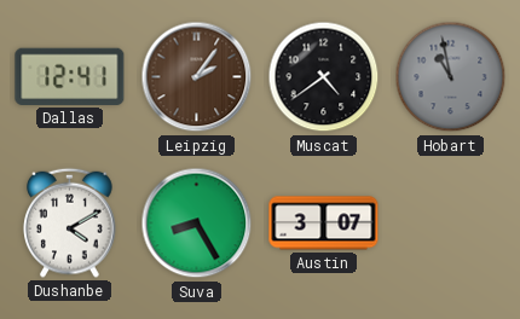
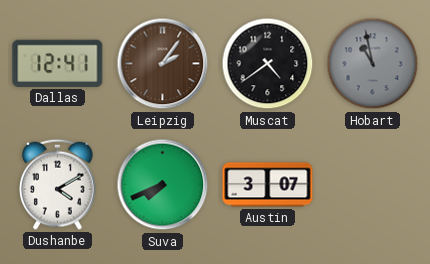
Suva: 8:25 -> 7:41
